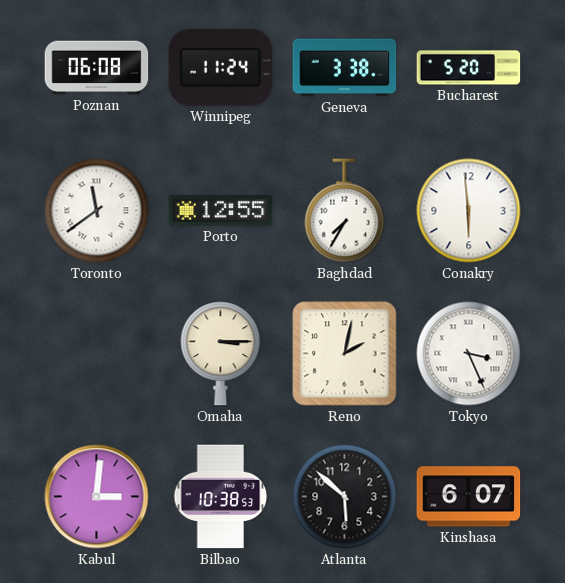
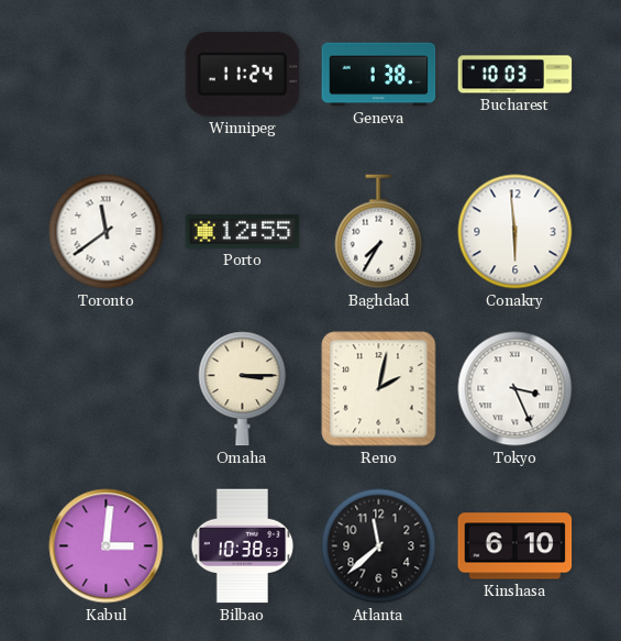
Poznan: 06:08 -> none
Geneva: 3:38 -> 1:38
Bucharest: 5:20 -> 10:03
Atlanta: 5:52 -> 11:38
Kinshasa: 6:07 -> 6:10
